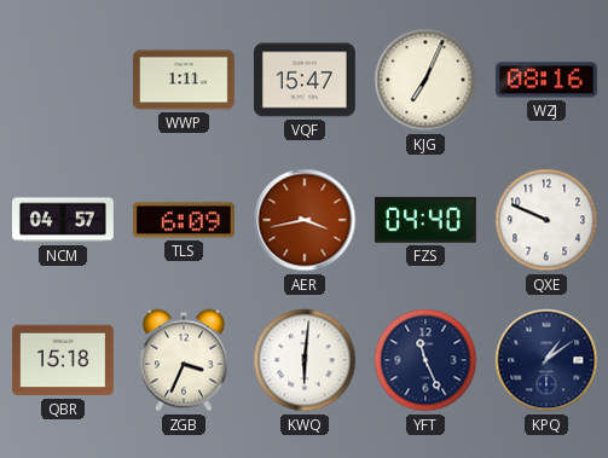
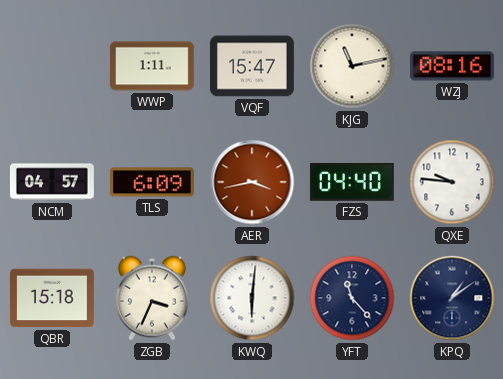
KJG: 7:04 -> 11:13
QXE: 9:49 -> 9:46
YFT: 11:26 -> 11:23
